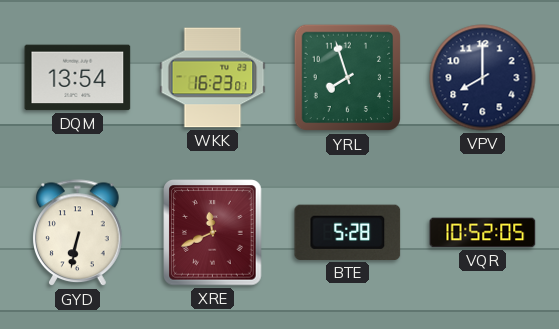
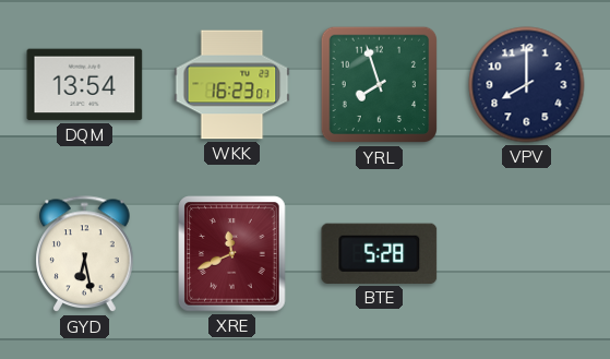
GYD: 6:32 -> 6:28
VQR: 10:52 -> none
